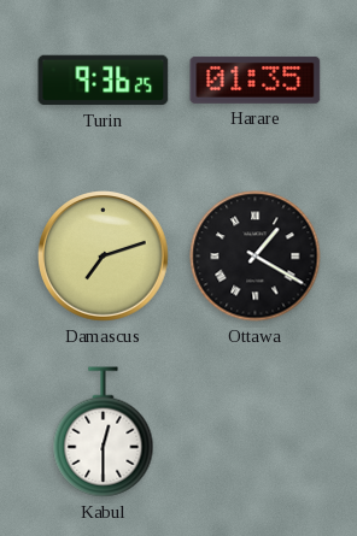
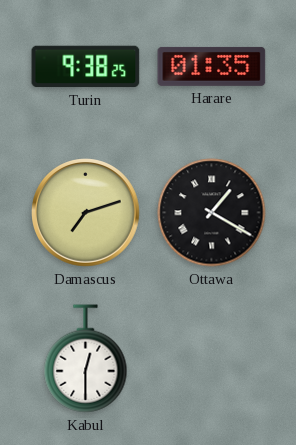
Turin: 9:36 -> 9:38
